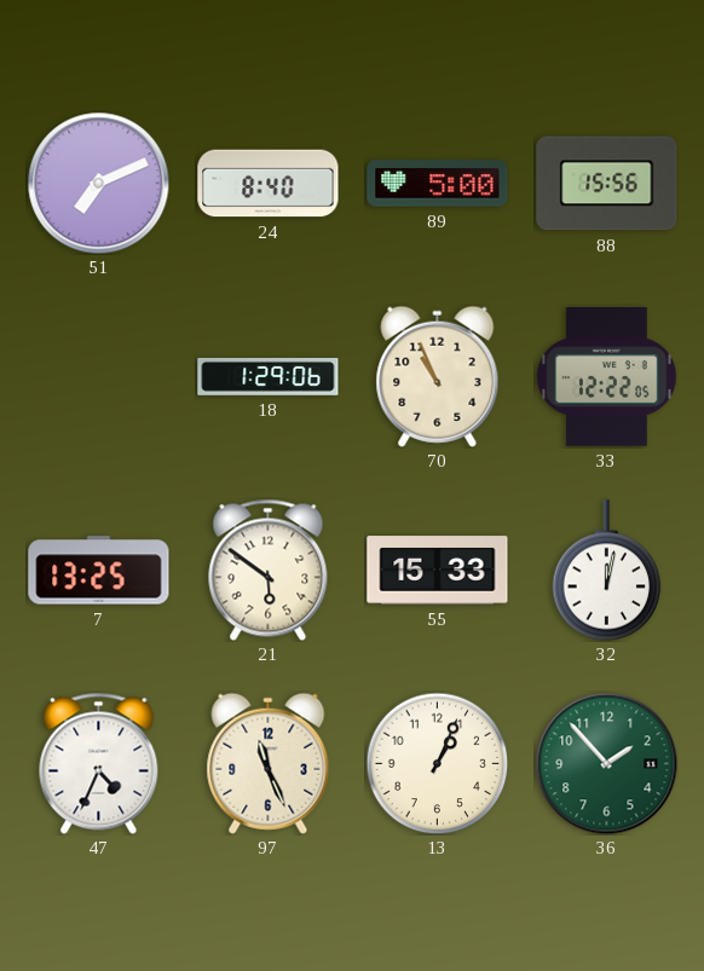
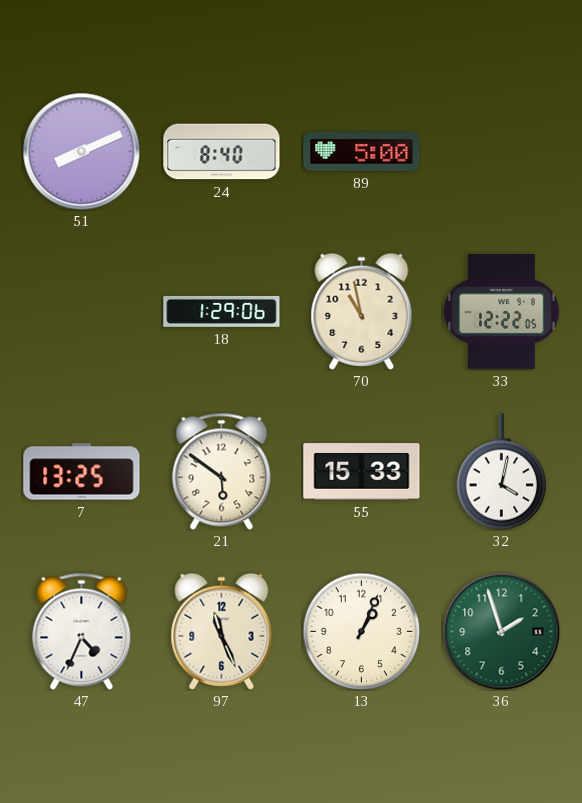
51: 7:11 -> 8:11
88: 15:56 -> none
70: 10:56 -> 10:58
32: 12:02 -> 4:02
36: 1:53 -> 1:57
